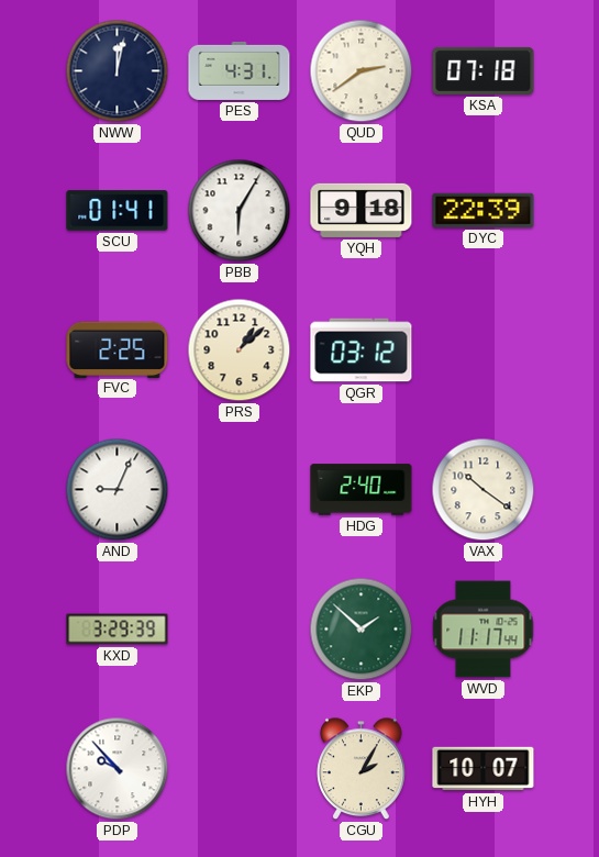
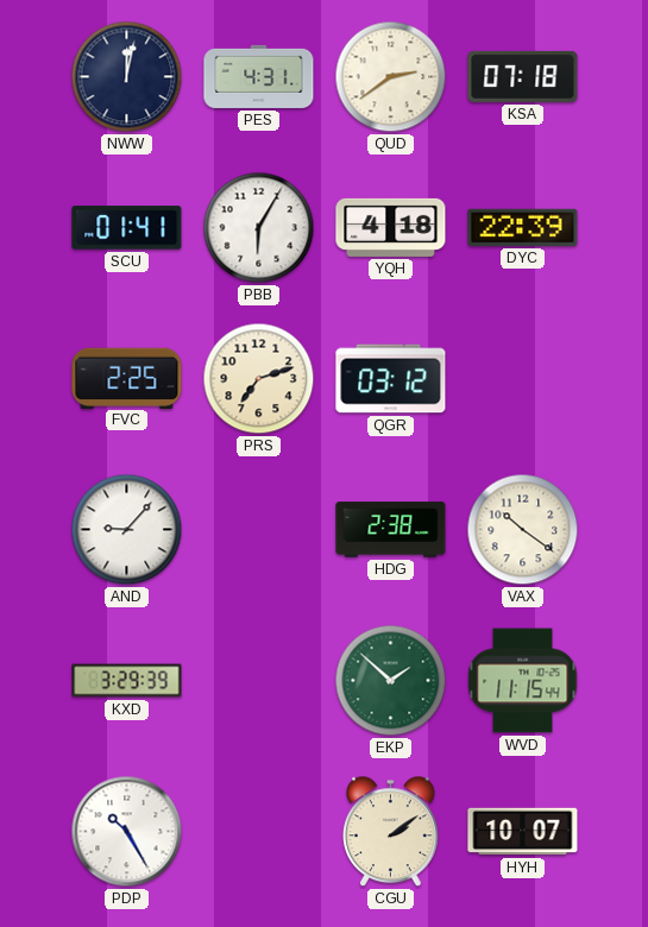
YQH: 9:18 -> 4:18
PRS: 1:08 -> 7:12
AND: 9:04 -> 9:07
HDG: 2:40 -> 2:38
WVD: 11:17 -> 11:15
PDP: 9:53 -> 10:25
CGU: 2:05 -> 2:09
